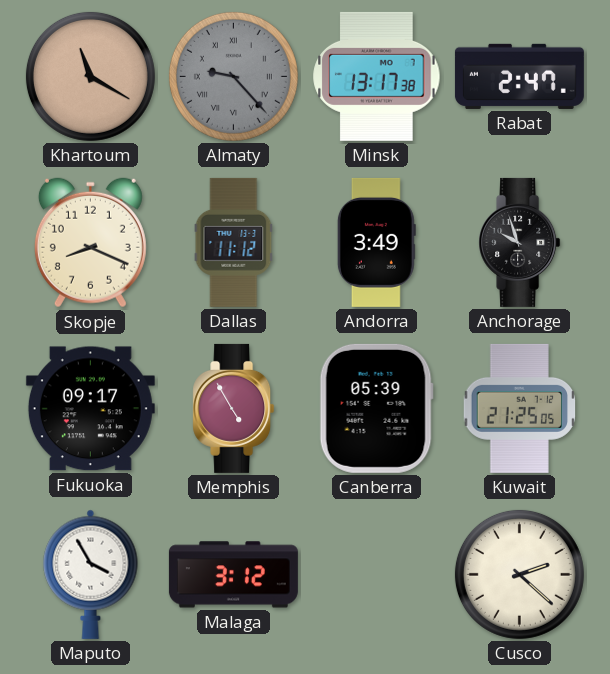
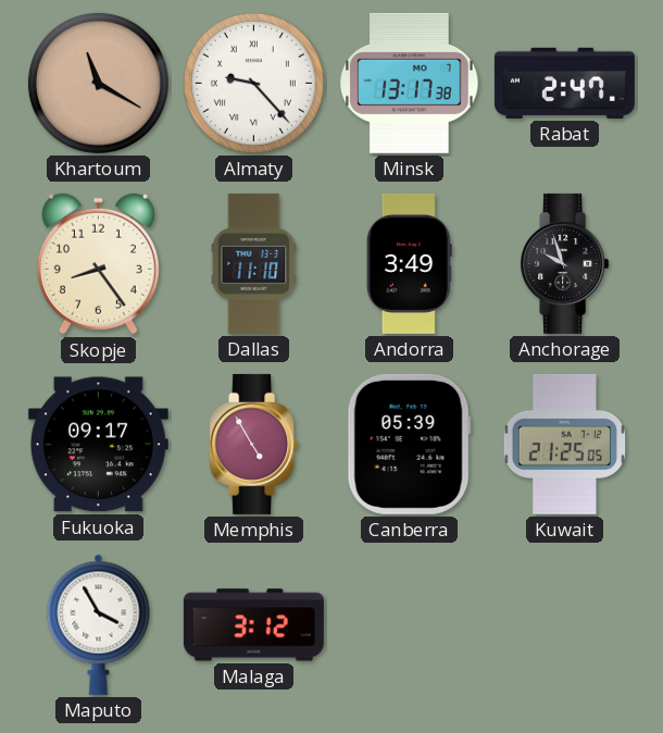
Almaty dial: grey -> white
Skopje: 8:19 -> 8:24
Dallas: 11:12 -> 11:10
Cusco: 2:22 -> none
